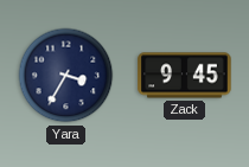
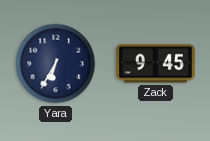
Yara: 3:35 -> 6:35
